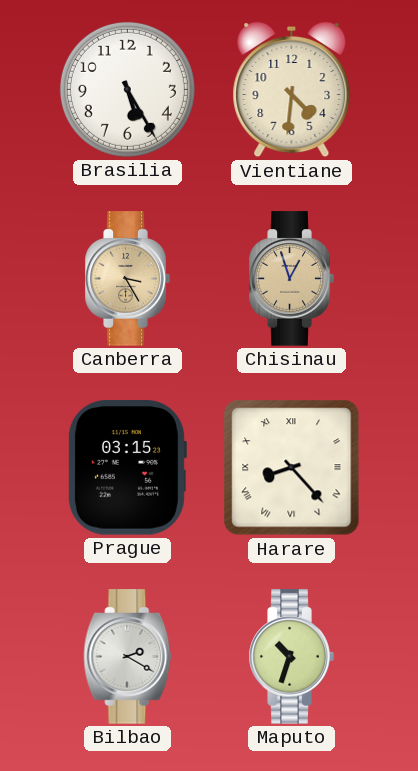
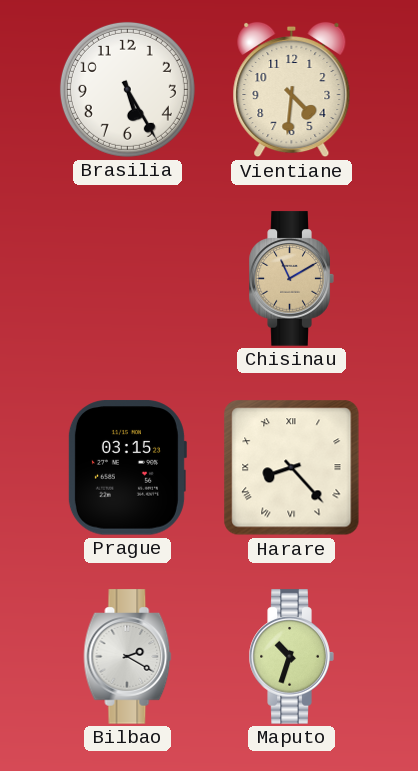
Canberra: 3:25 -> none
Chisinau: 12:57 -> 11:10
